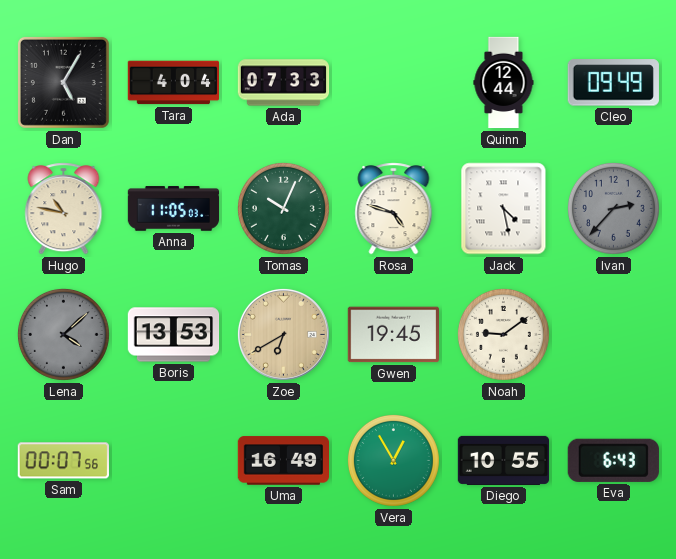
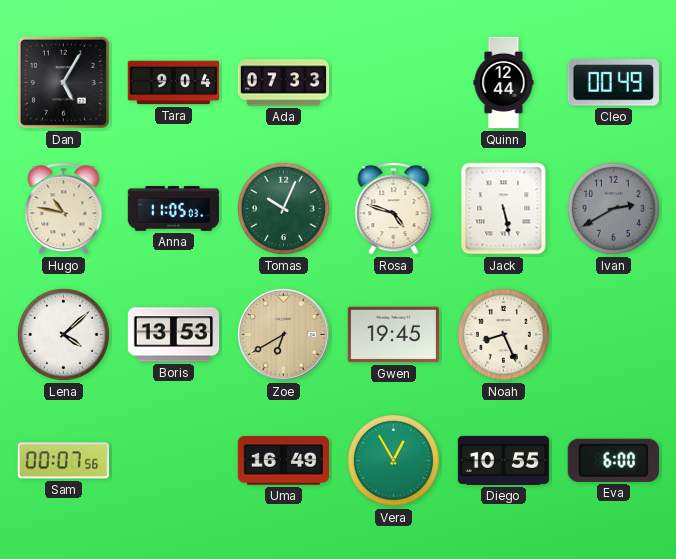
Tara: 4:04 -> 9:04
Cleo: 09:49 -> 00:49
Jack: 4:28 -> 5:28
Ivan: 2:37 -> 2:40
Lena dial: grey -> white
Noah: 9:09 -> 8:26
Eva: 6:43 -> 6:00
